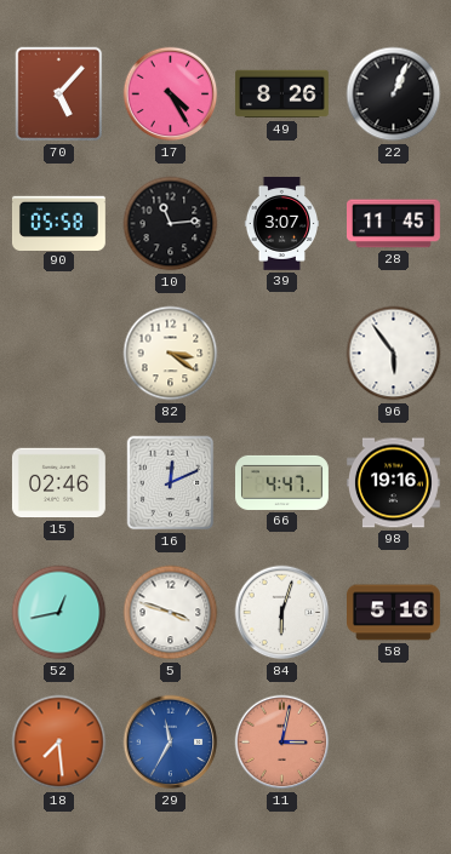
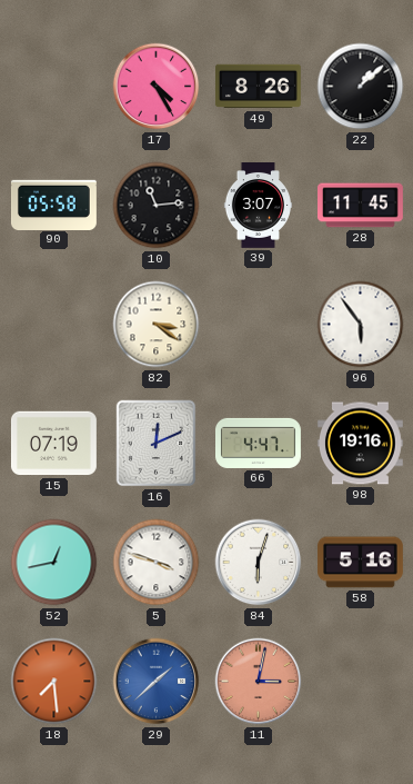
70: 5:07 -> none
22: 1:04 -> 1:08
15: 02:46 -> 07:19
29: 11:35 -> 1:38
